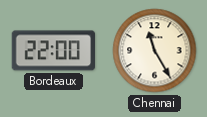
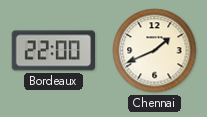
Chennai: 11:25 -> 1:41
